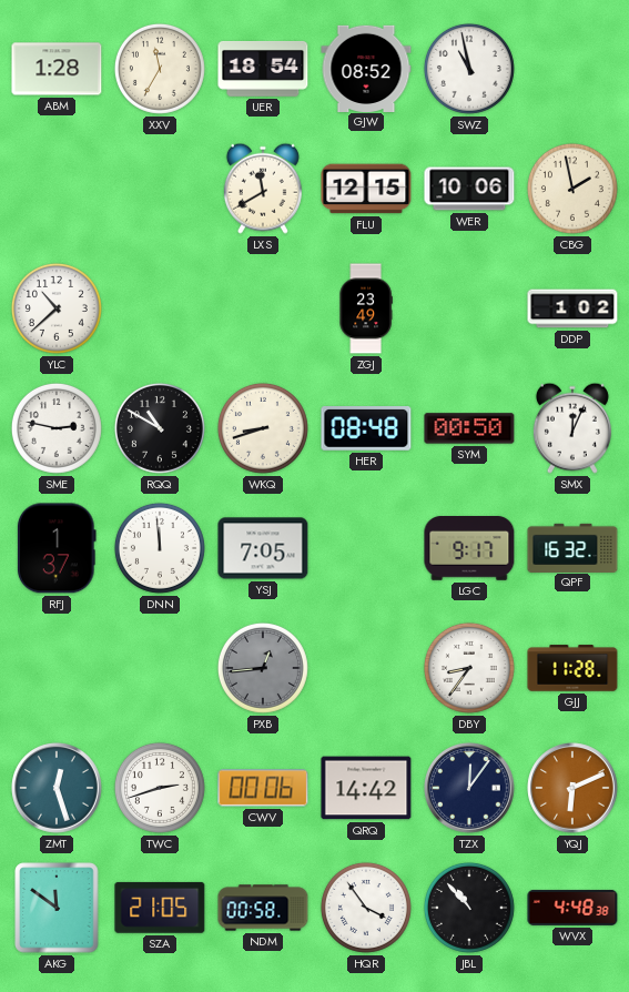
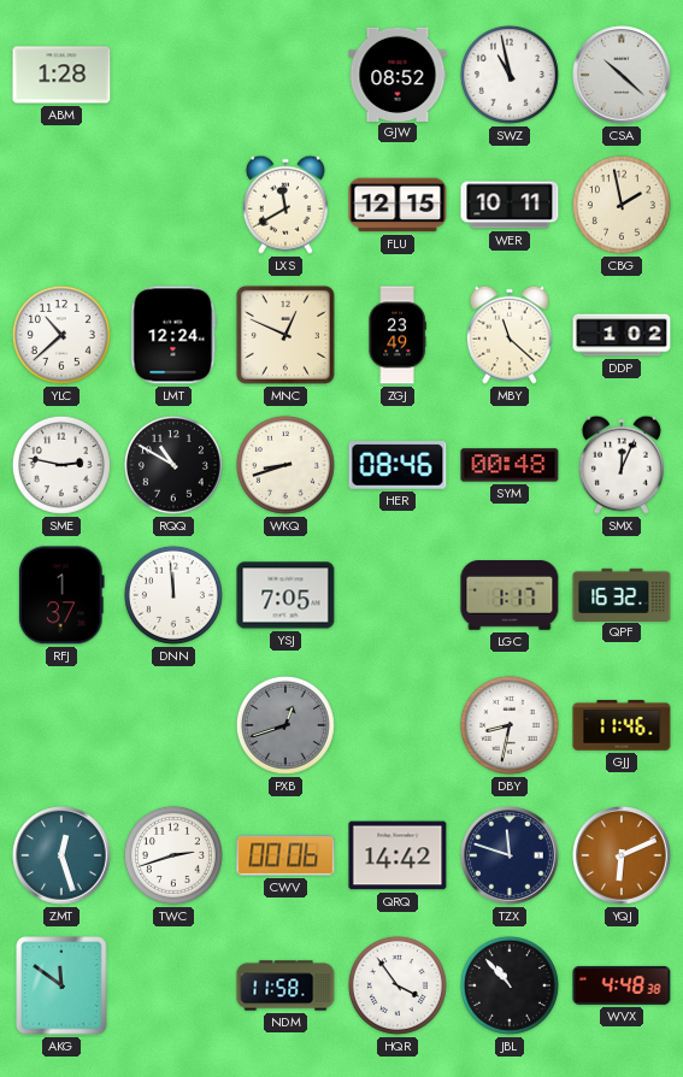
XXV: 11:35 -> none
UER: 18:54 -> none
CSA: none -> 10:22
WER: 10:06 -> 10:11
LMT: none -> 12:24
MNC: none -> 12:49
MBY: none -> 11:22
HER: 08:48 -> 08:46
SYM: 00:50 -> 00:48
LGC: 9:17 -> 1:17
PXB: 12:44 -> 12:42
DBY: 8:36 -> 8:32
GJJ: 11:28 -> 11:46
TZX: 12:06 -> 11:48
SZA: 21:05 -> none
NDM: 00:58 -> 11:58
